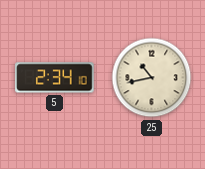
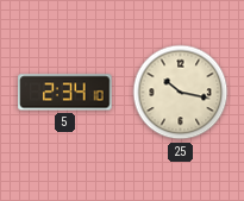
25: 10:43 -> 10:17
